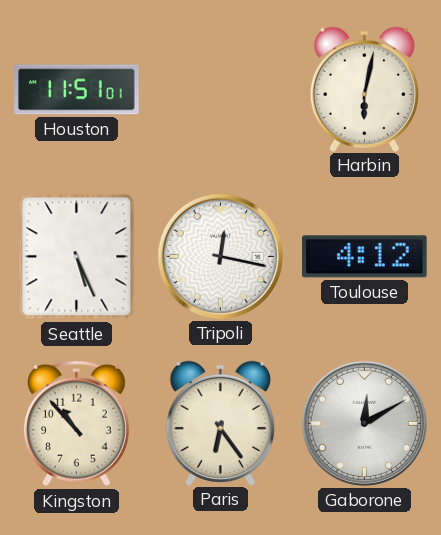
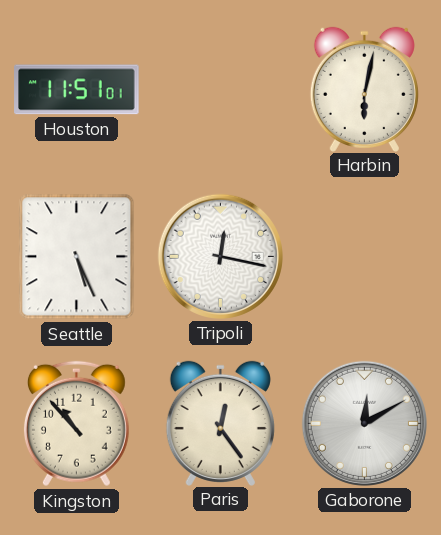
Toulouse: 4:12 -> none
Paris: 6:24 -> 12:24
